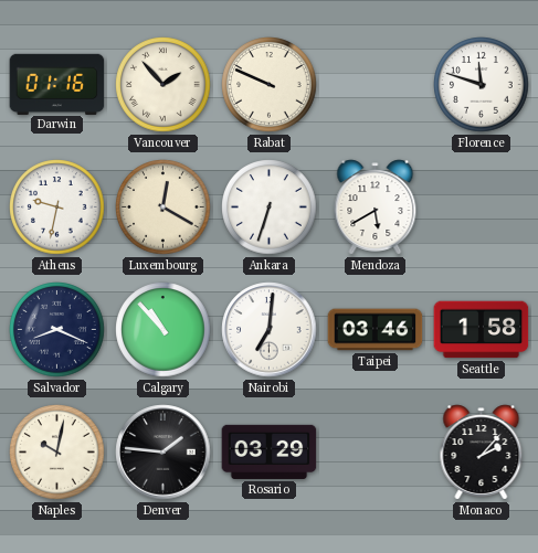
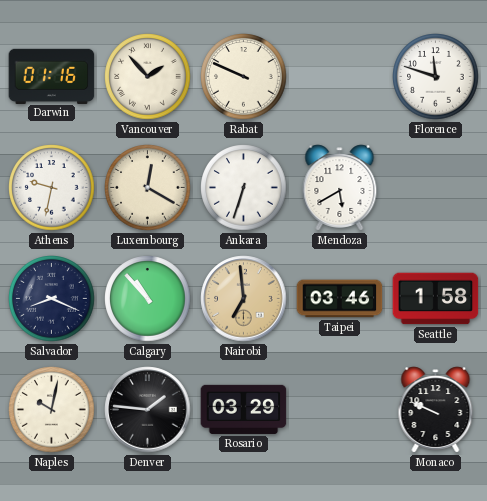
Nairobi: 7:01 -> 6:59
Nairobi dial: white -> champagne
Monaco: 2:07 -> 9:49
